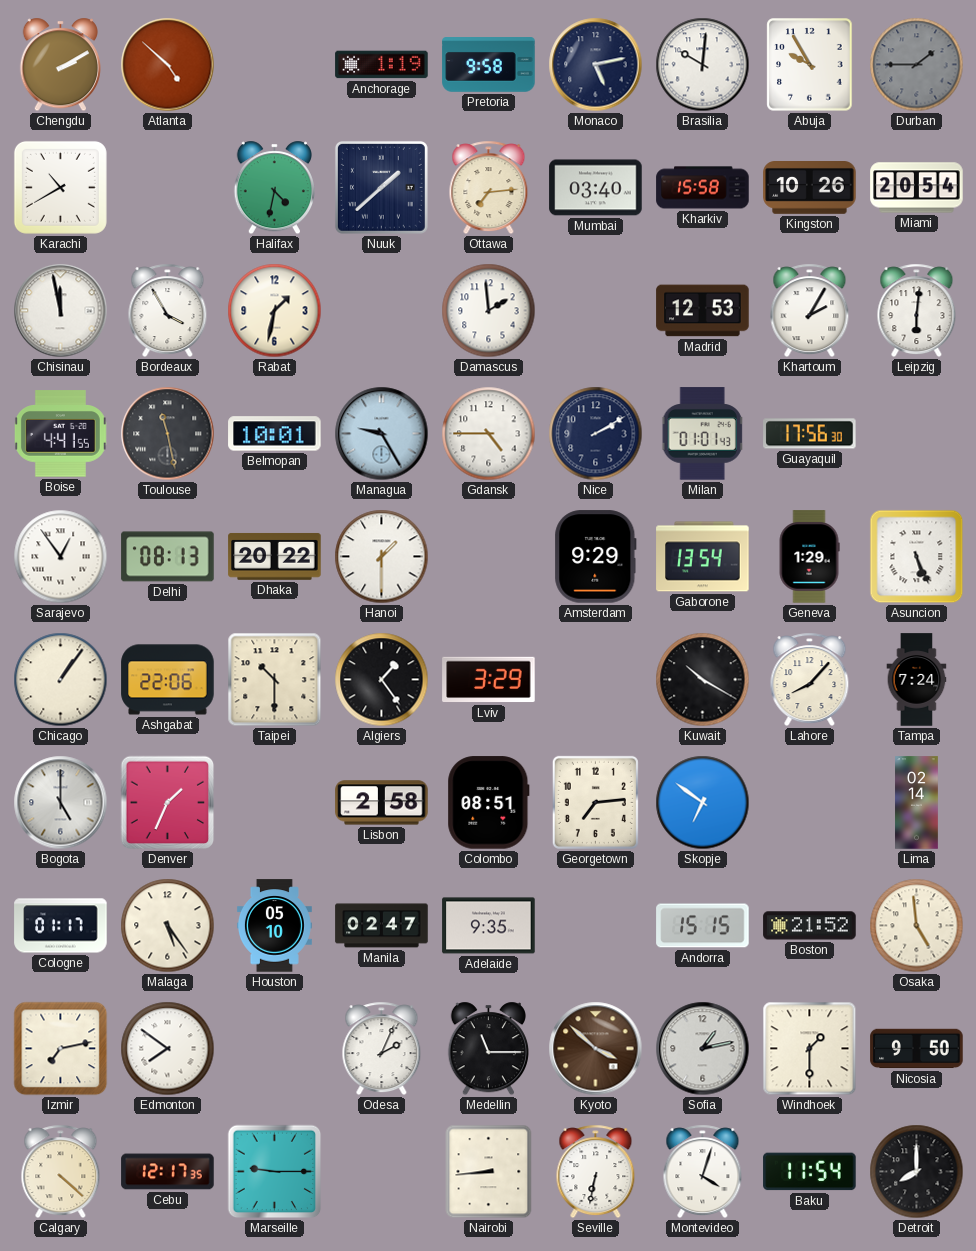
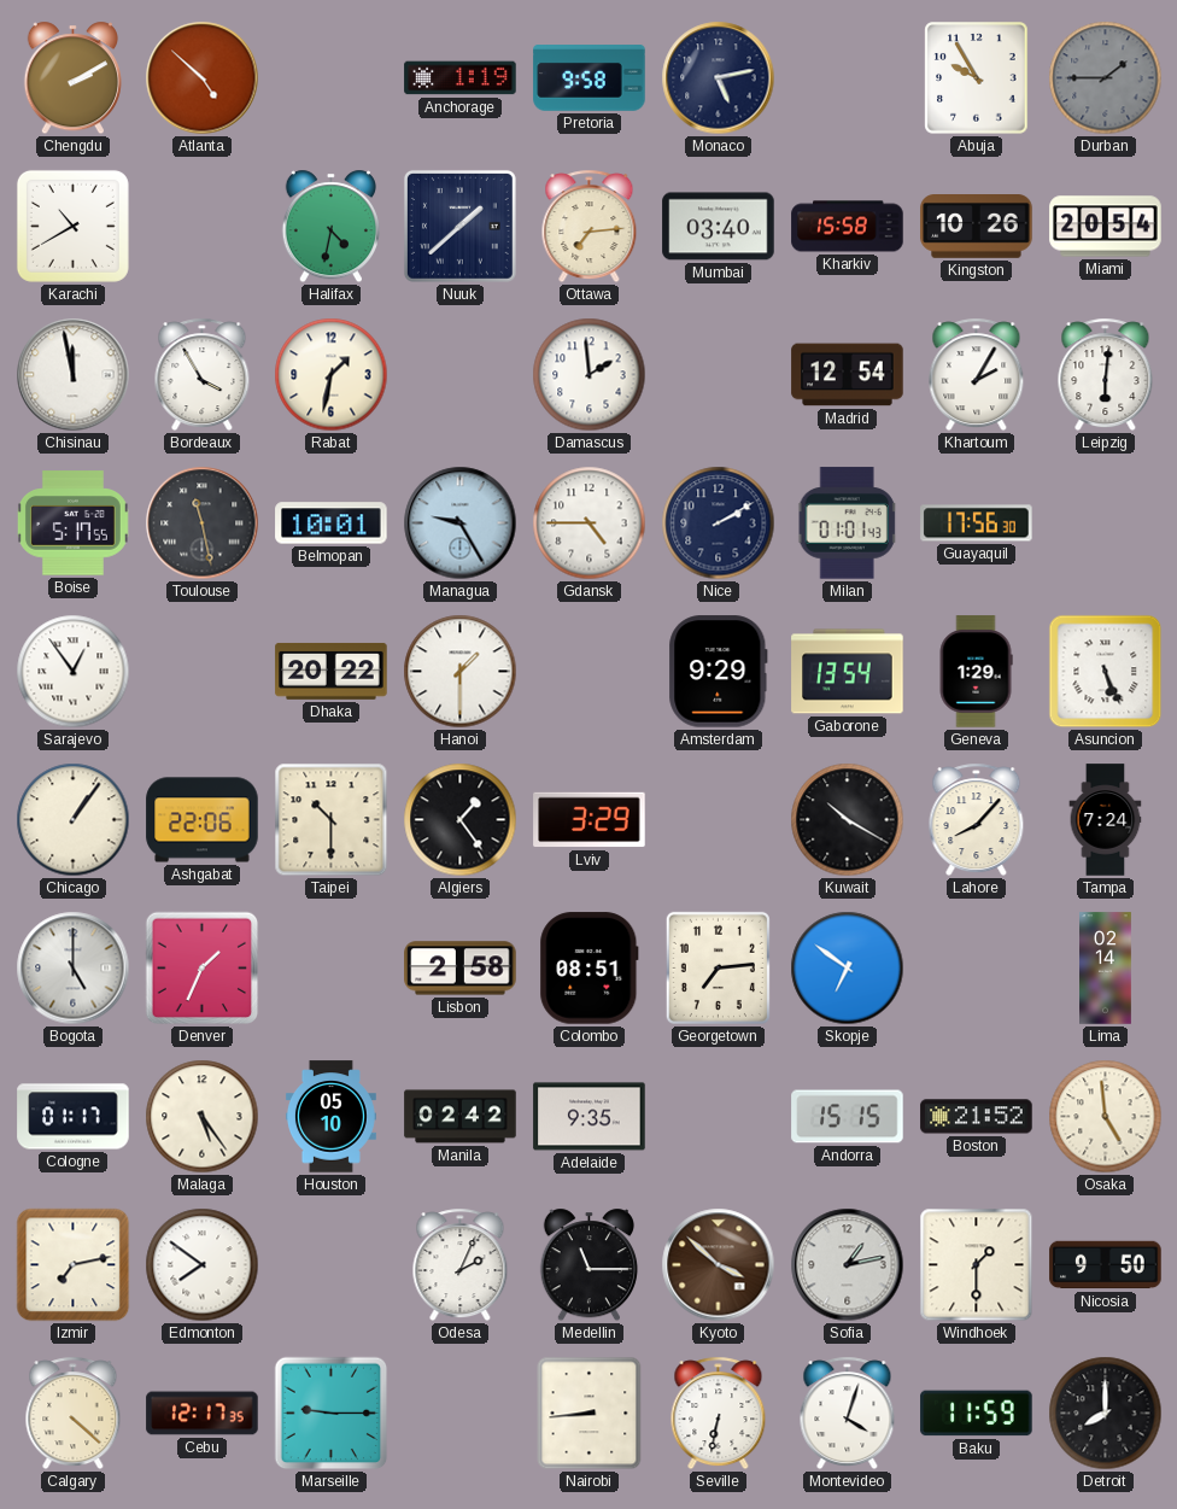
Brasilia: 10:01 -> none
Madrid: 12:53 -> 12:54
Boise: 4:41 -> 5:17
Delhi: 08:13 -> none
Manila: 02:47 -> 02:42
Baku: 11:54 -> 11:59
